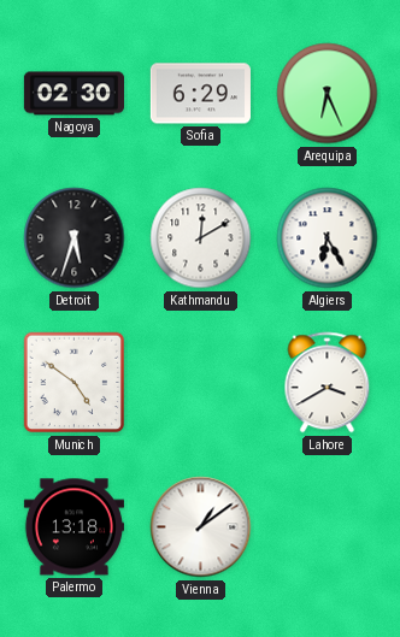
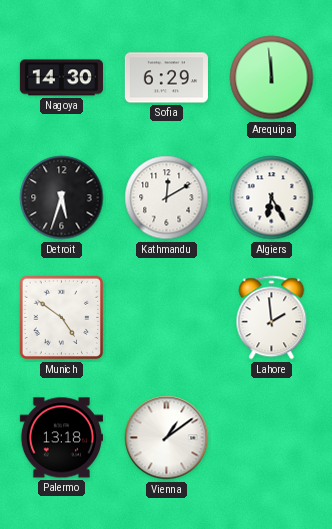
Nagoya: 02:30 -> 14:30
Arequipa: 6:26 -> 11:59
Lahore: 3:40 -> 1:59
